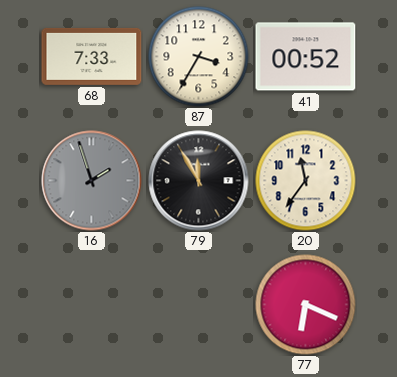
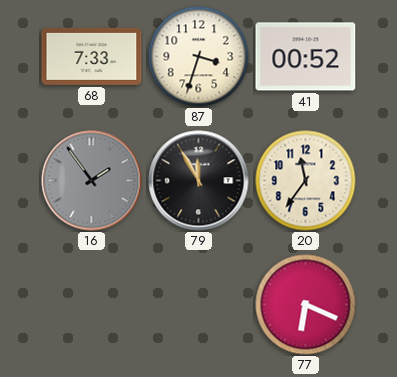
87: 3:35 -> 3:33
16: 1:57 -> 1:54
